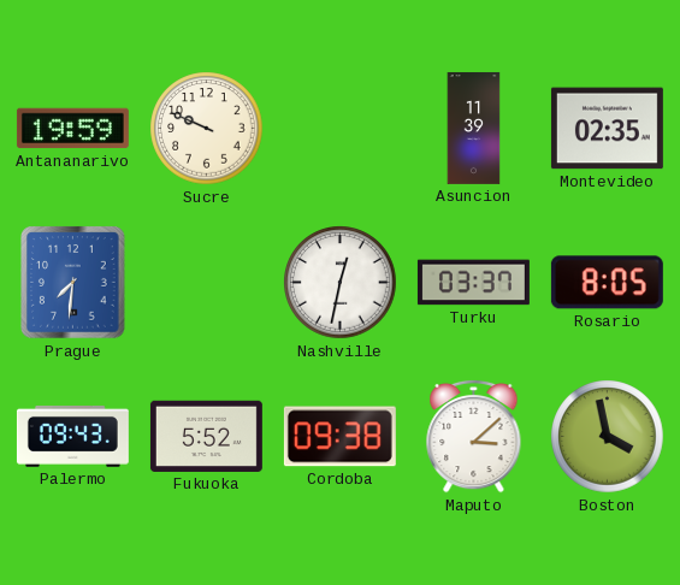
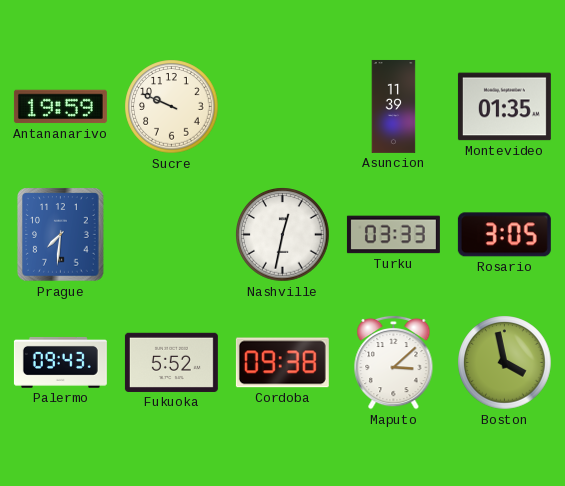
Montevideo: 02:35 -> 01:35
Turku: 03:37 -> 03:33
Rosario: 8:05 -> 3:05
